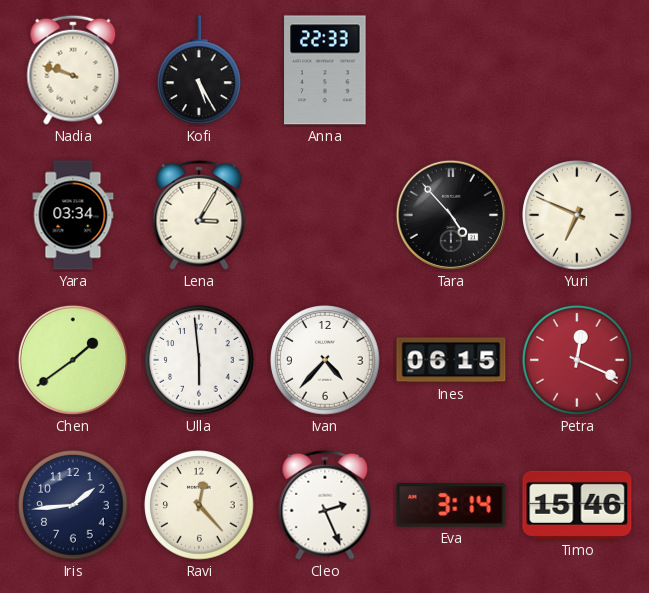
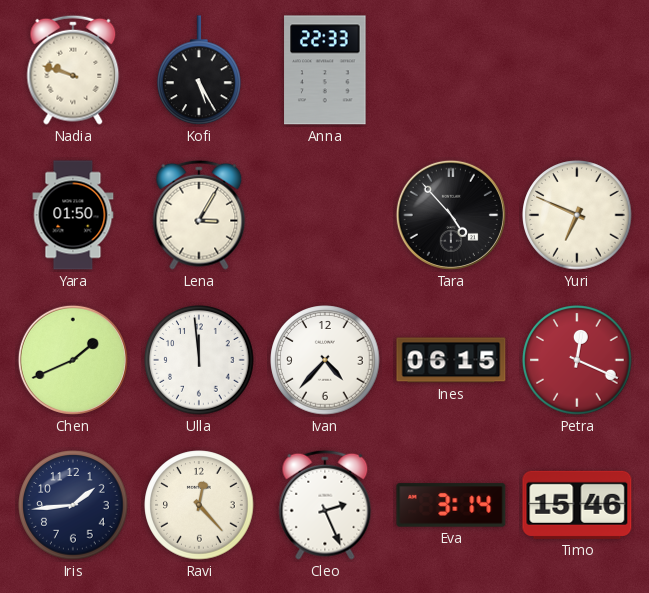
Yara: 03:34 -> 01:50
Chen: 1:39 -> 1:41
Ulla: 5:59 -> 11:59
